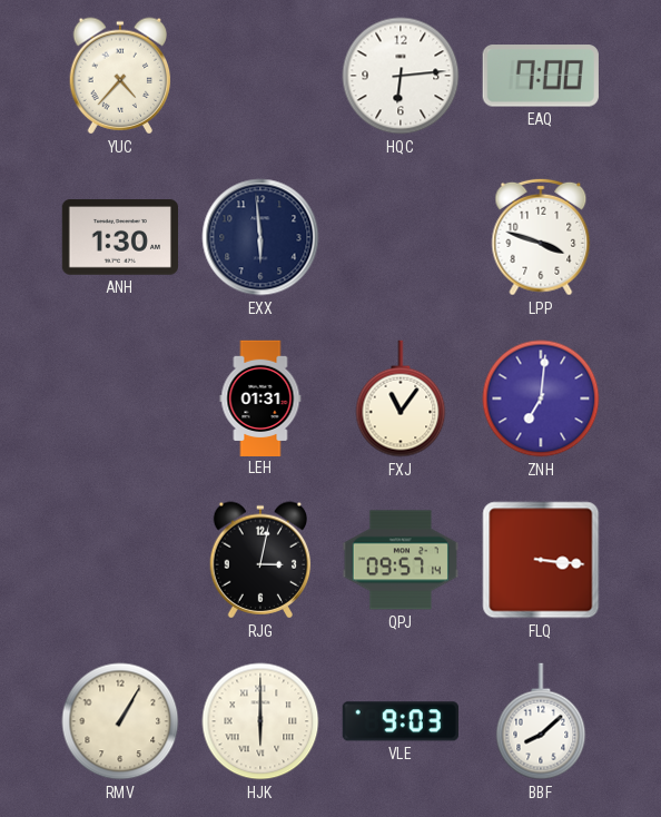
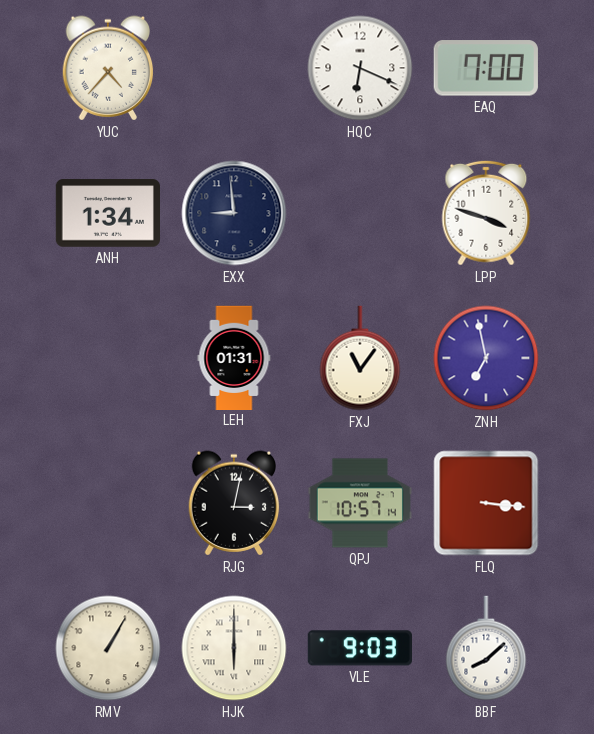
HQC: 6:14 -> 6:19
ANH: 1:30 -> 1:34
EXX: 5:59 -> 8:59
ZNH: 7:01 -> 6:58
QPJ: 09:57 -> 10:57
